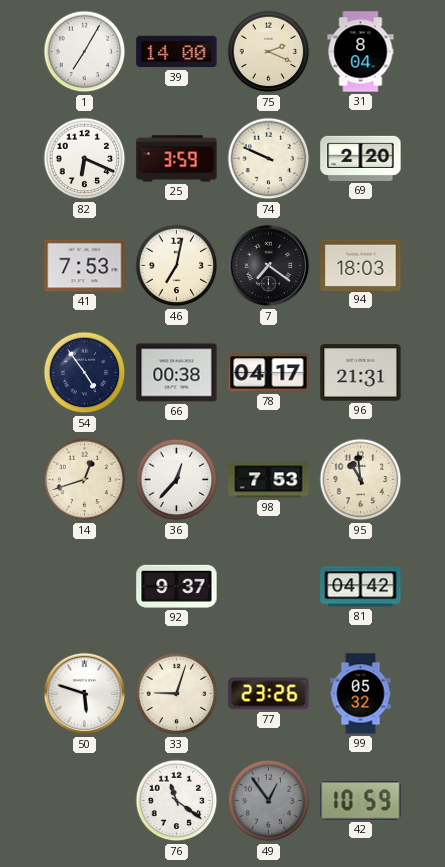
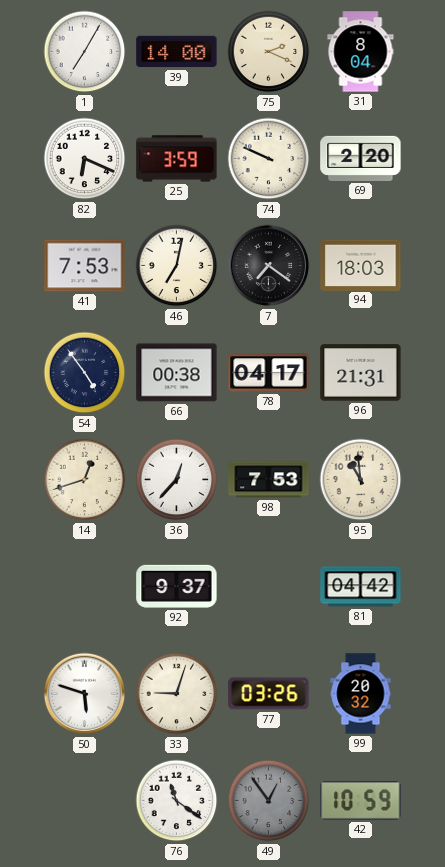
77: 23:26 -> 03:26
99: 05:32 -> 20:32
